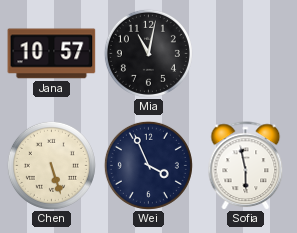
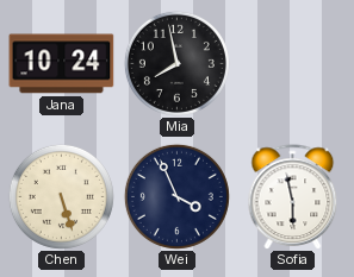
Jana: 10:57 -> 10:24
Mia: 11:02 -> 7:58
